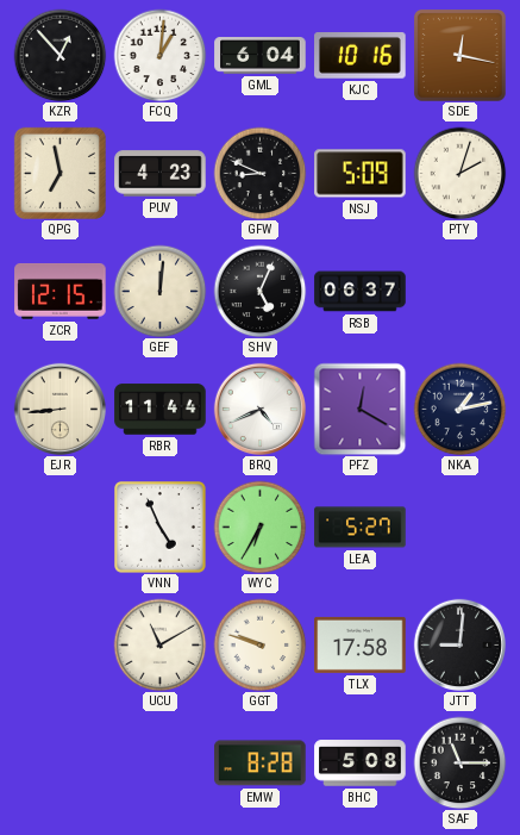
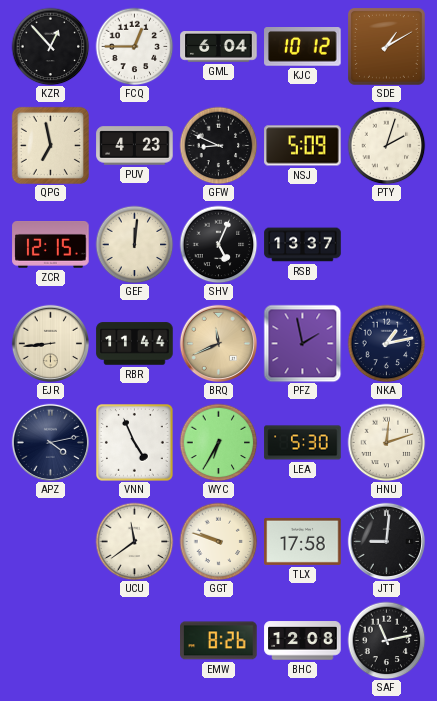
FCQ: 1:01 -> 12:45
KJC: 10:16 -> 10:12
SDE: 12:17 -> 1:10
RSB: 06:37 -> 13:37
BRQ: 4:41 -> 11:41
BRQ dial: white -> champagne
PFZ: 12:20 -> 1:58
APZ: none -> 4:13
LEA: 5:27 -> 5:30
HNU: none -> 12:12
UCU: 11:10 -> 11:39
EMW: 8:28 -> 8:26
BHC: 5:08 -> 12:08
SAF: 11:15 -> 11:13
